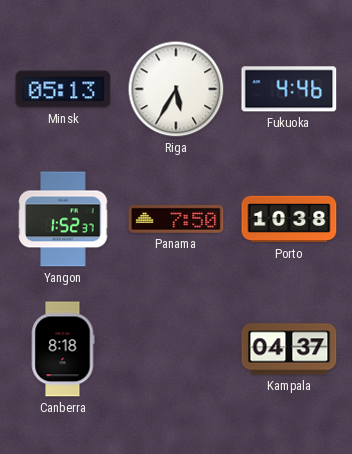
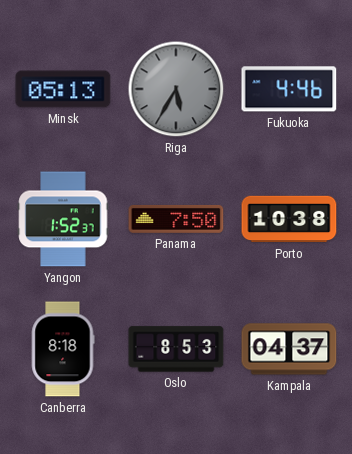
Riga dial: white -> grey
Oslo: none -> 8:53
